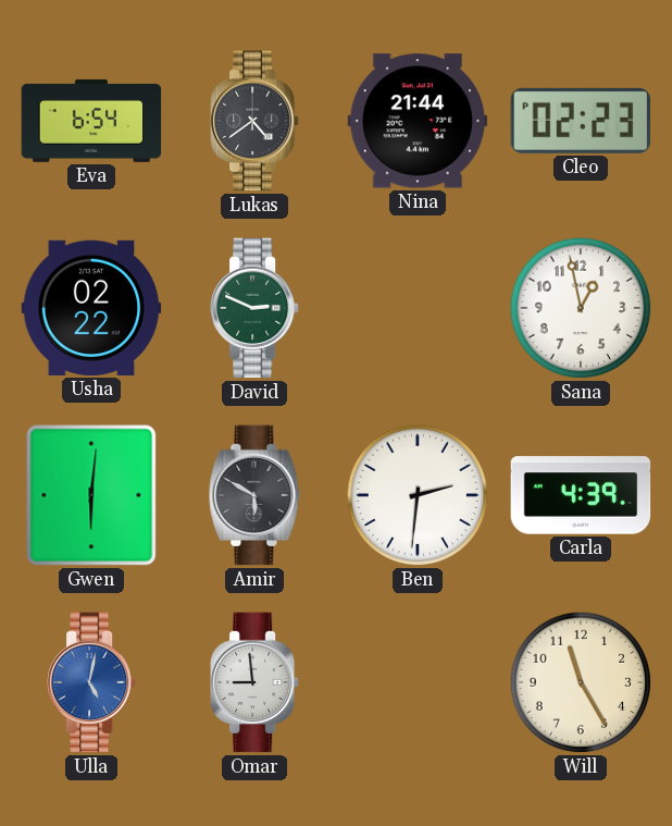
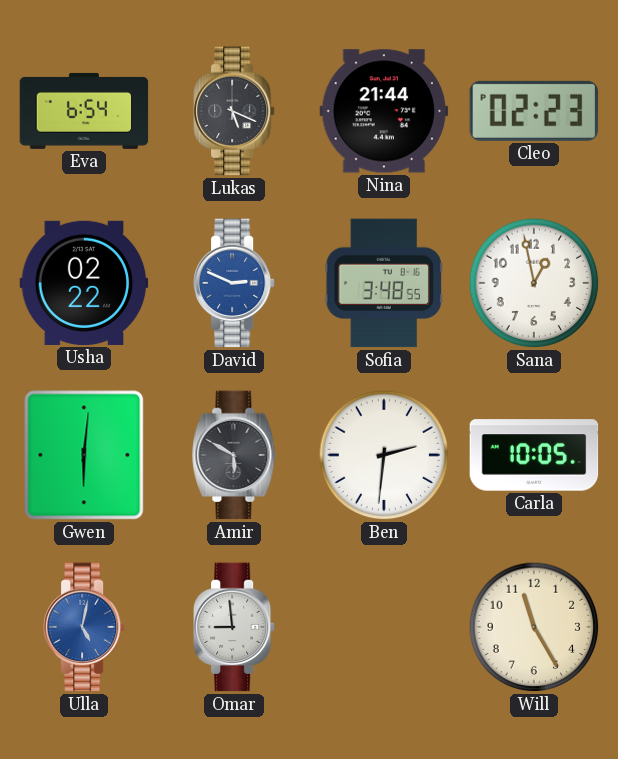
Lukas: 4:39 -> 5:19
David dial: green -> blue
Sofia: none -> 3:48
Carla: 4:39 -> 10:05
